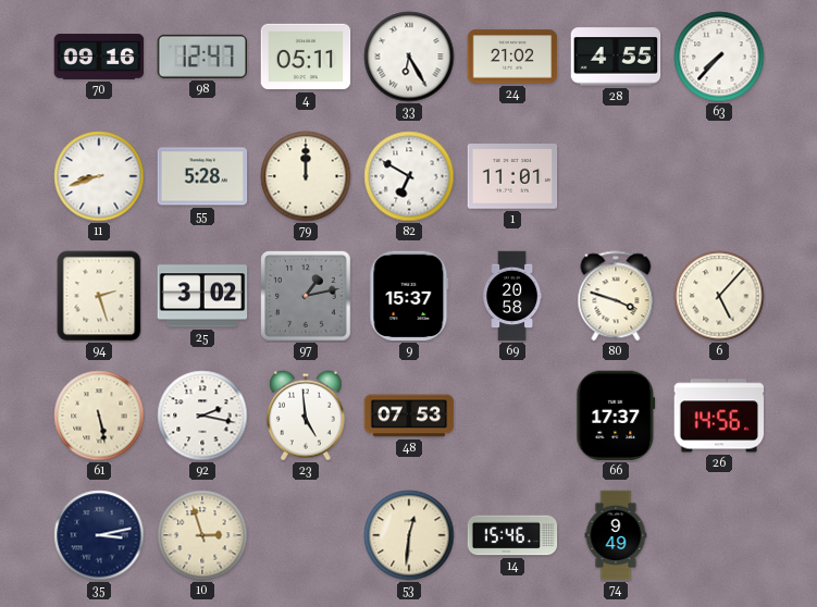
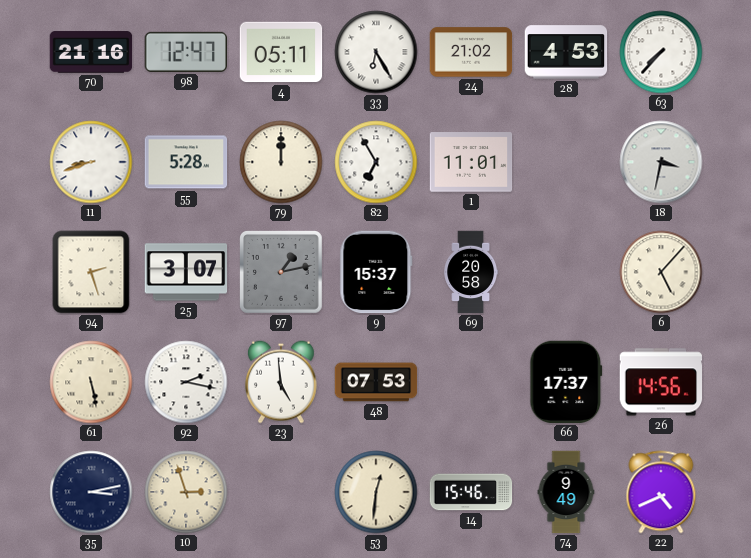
70: 09:16 -> 21:16
28: 4:55 -> 4:53
82: 6:50 -> 6:55
18: none -> 3:32
25: 3:02 -> 3:07
80: 3:48 -> none
22: none -> 4:41
